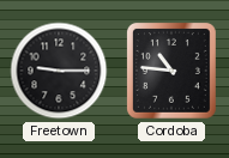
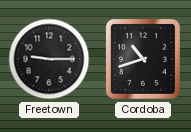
Cordoba: 10:46 -> 10:42
